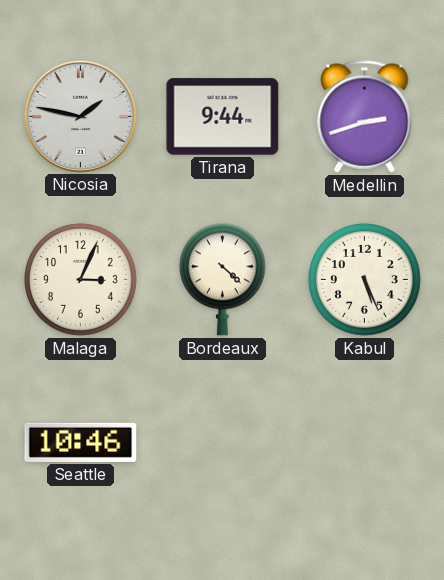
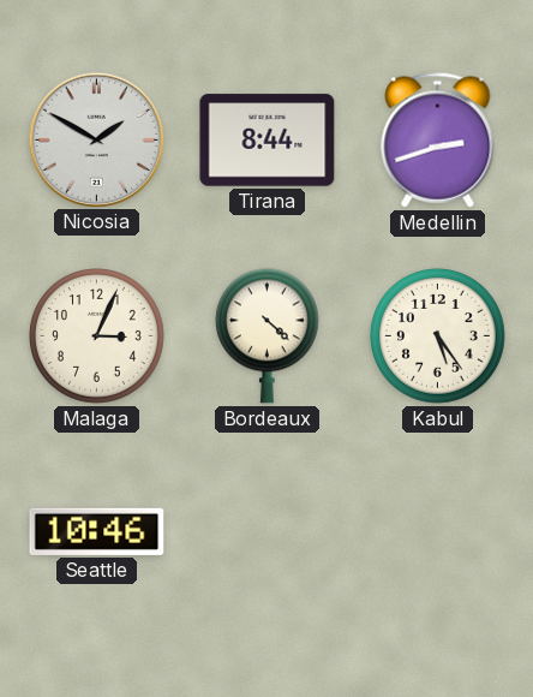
Nicosia: 1:47 -> 1:50
Tirana: 9:44 -> 8:44
Kabul: 5:26 -> 5:24
